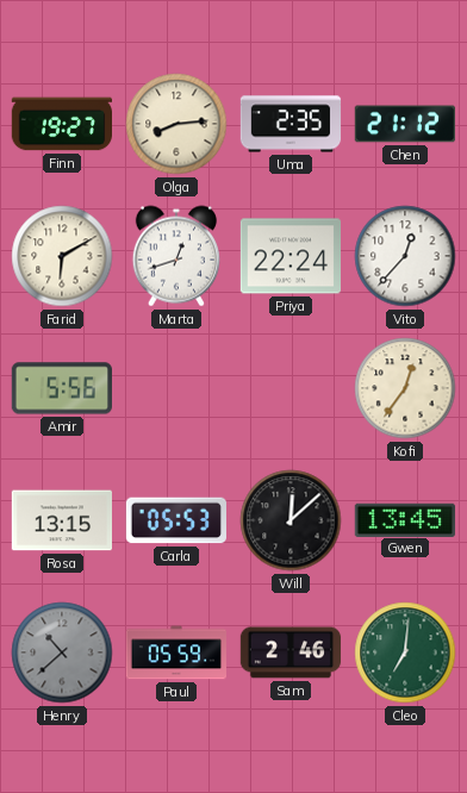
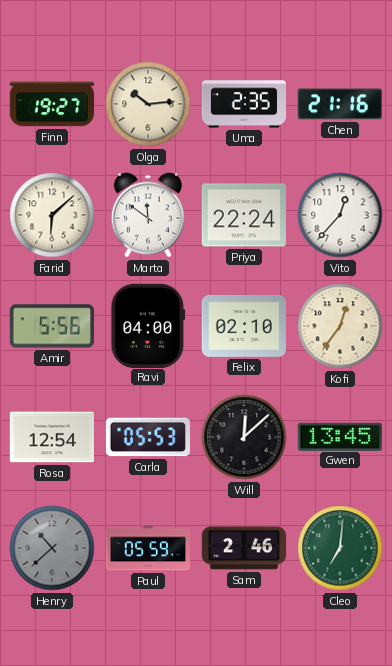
Olga: 8:14 -> 10:14
Chen: 21:12 -> 21:16
Farid: 6:10 -> 6:08
Marta: 12:42 -> 11:51
Ravi: none -> 04:00
Felix: none -> 02:10
Rosa: 13:15 -> 12:54
